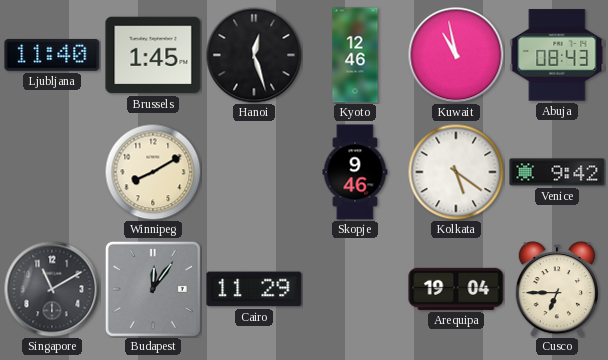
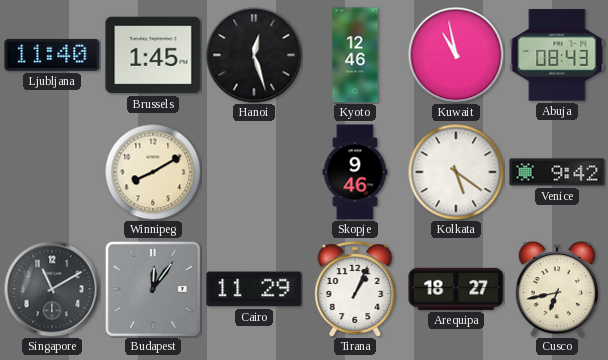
Tirana: none -> 1:04
Arequipa: 19:04 -> 18:27
Cusco: 6:45 -> 6:43
